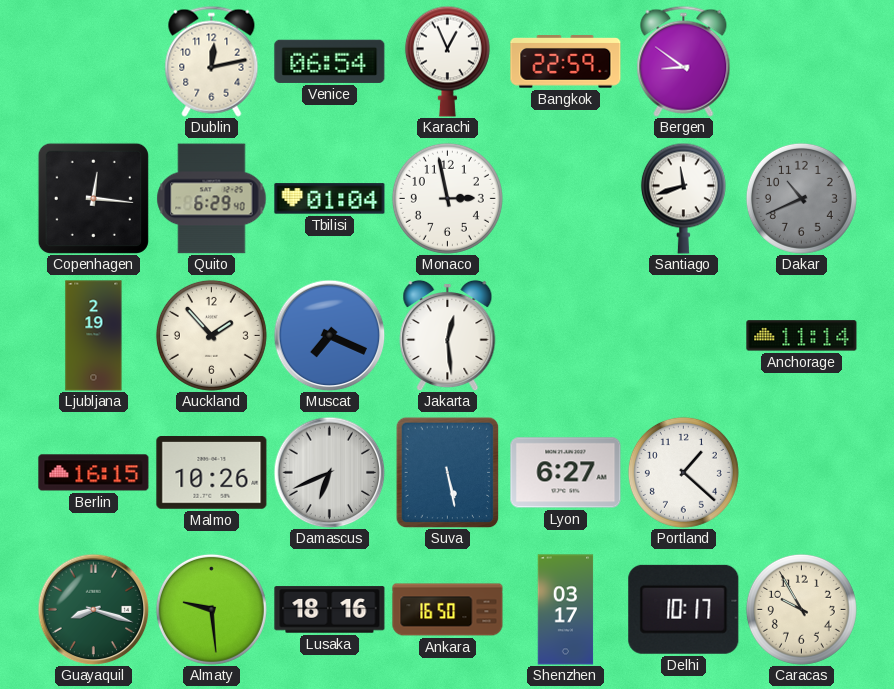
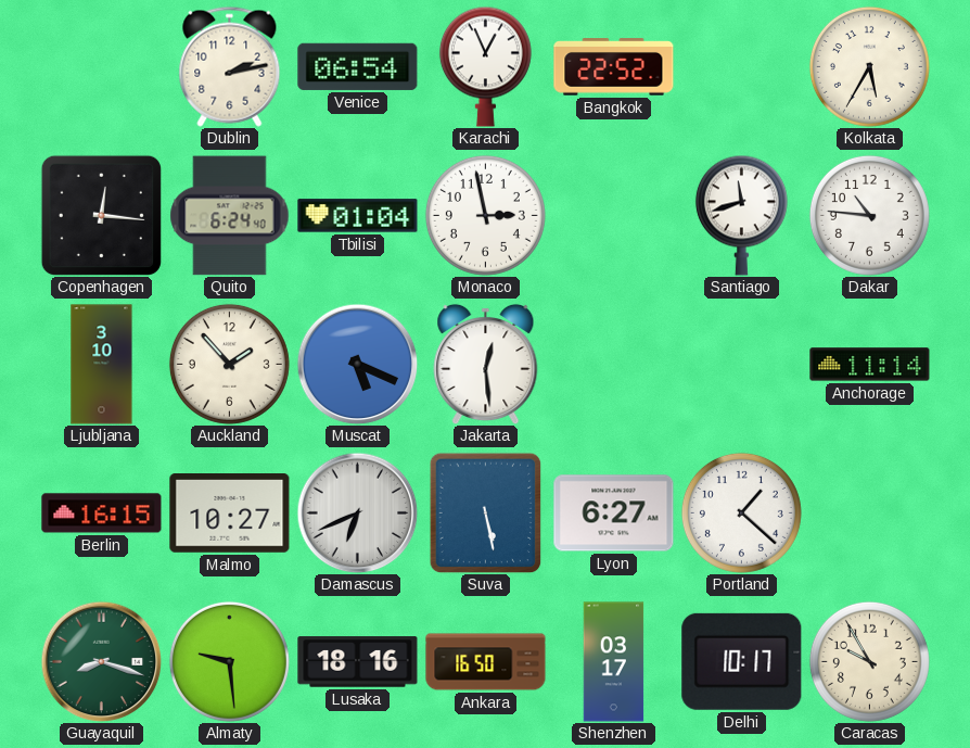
Dublin: 12:13 -> 2:13
Bangkok: 22:59 -> 22:52
Bergen: 8:51 -> none
Kolkata: none -> 5:35
Quito: 6:29 -> 6:24
Dakar: 10:41 -> 10:46
Dakar dial: grey -> white
Ljubljana: 2:19 -> 3:10
Muscat: 7:19 -> 5:19
Malmo: 10:26 -> 10:27
